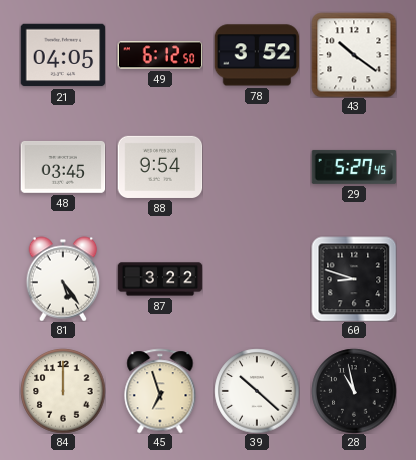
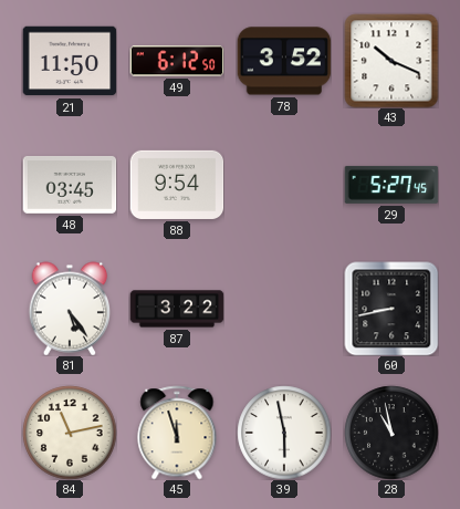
21: 04:05 -> 11:50
43: 10:21 -> 10:19
60: 8:48 -> 8:43
84: 12:00 -> 11:13
45: 6:57 -> 11:57
39: 10:22 -> 5:58
